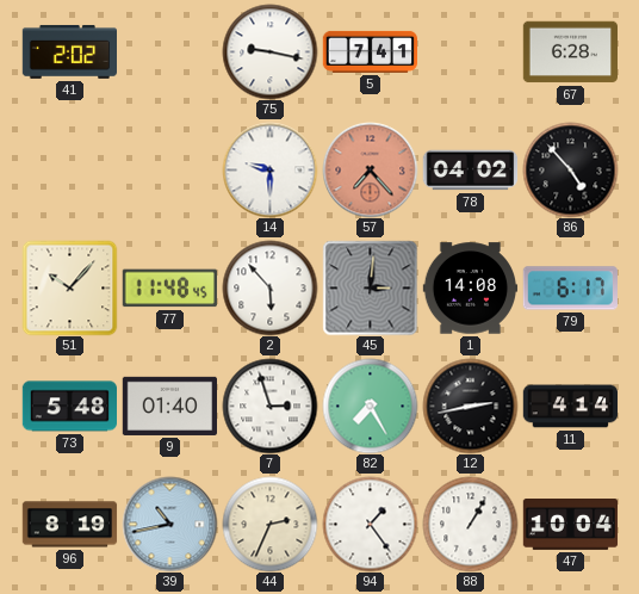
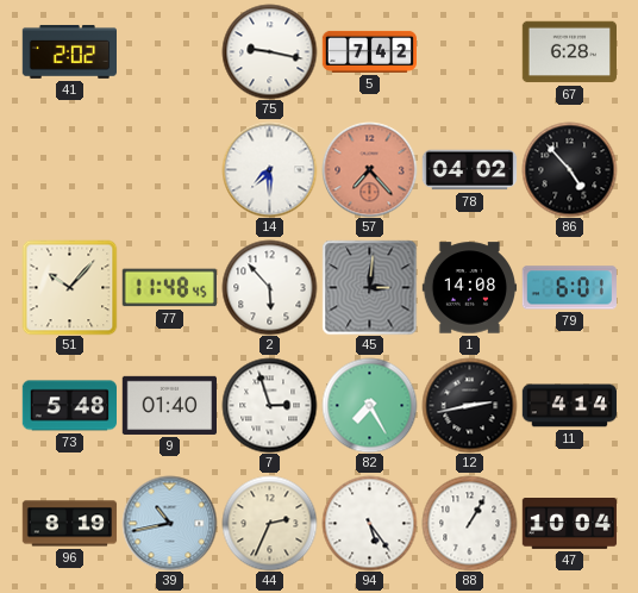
5: 7:41 -> 7:42
14: 9:30 -> 7:30
79: 6:17 -> 6:01
94: 1:24 -> 5:24
